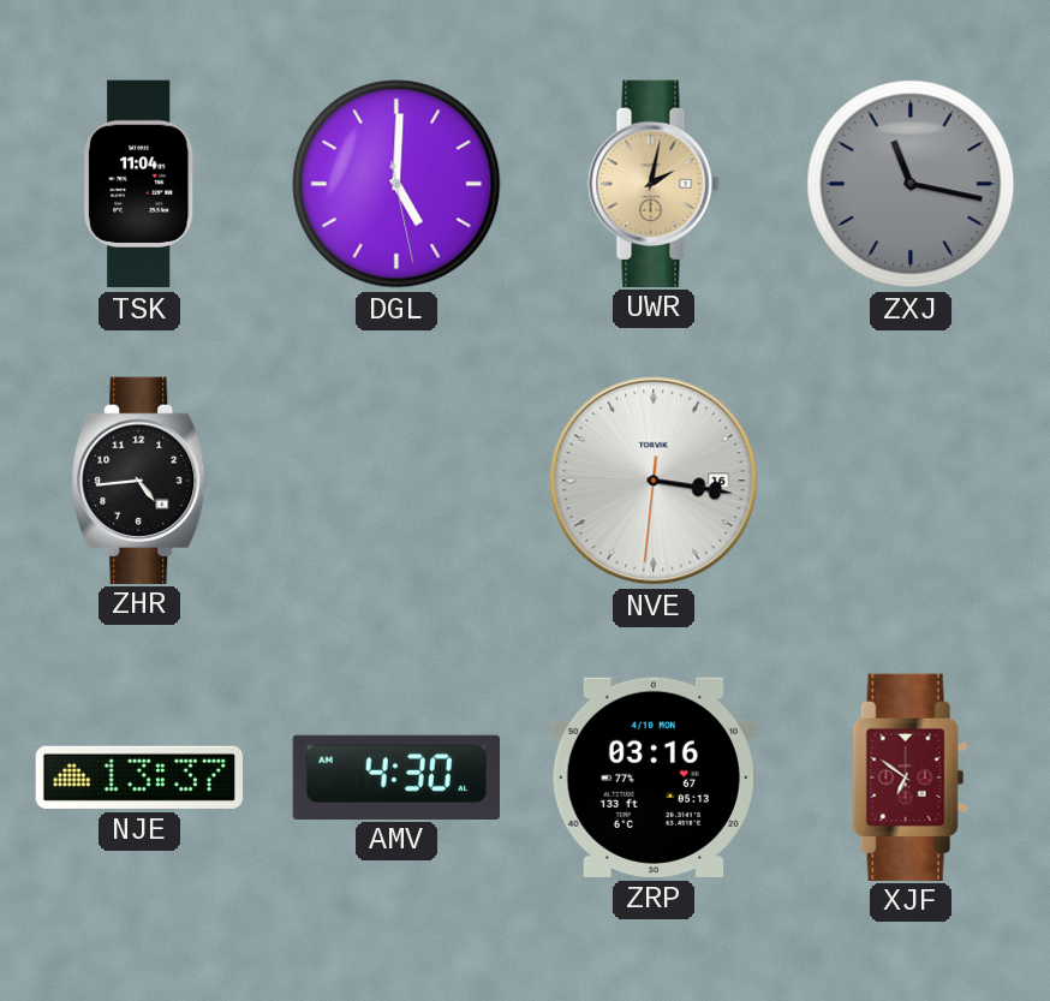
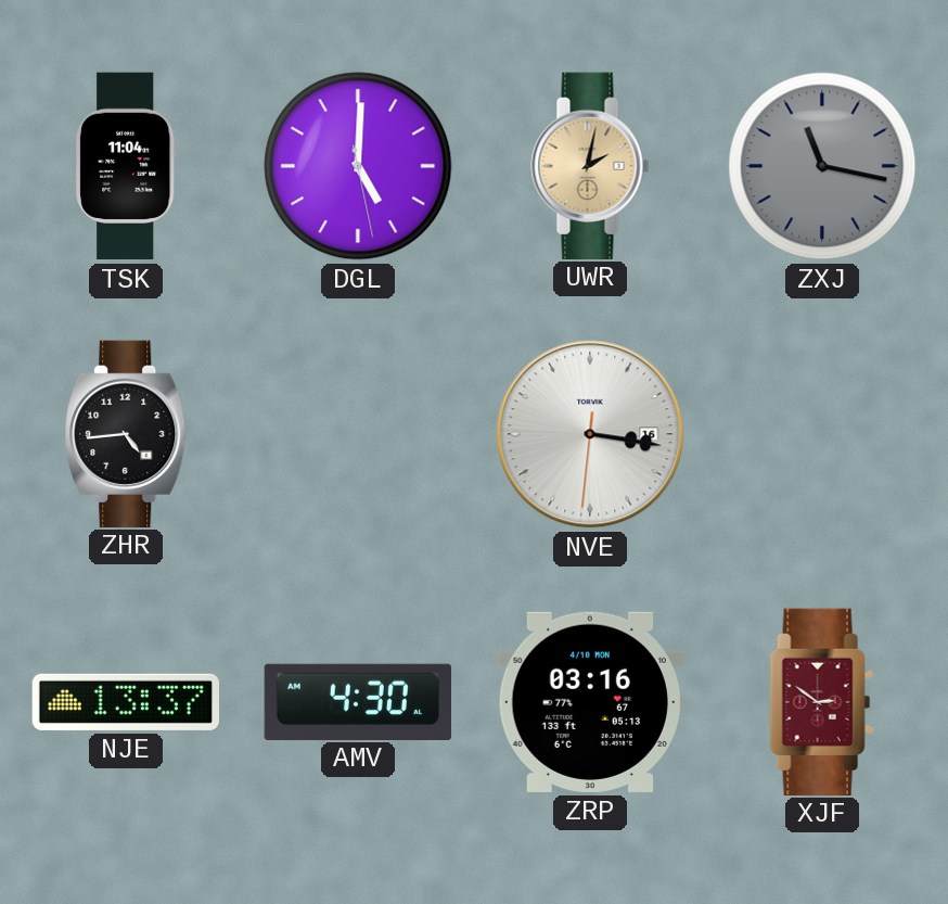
XJF: 6:51 -> 2:51
